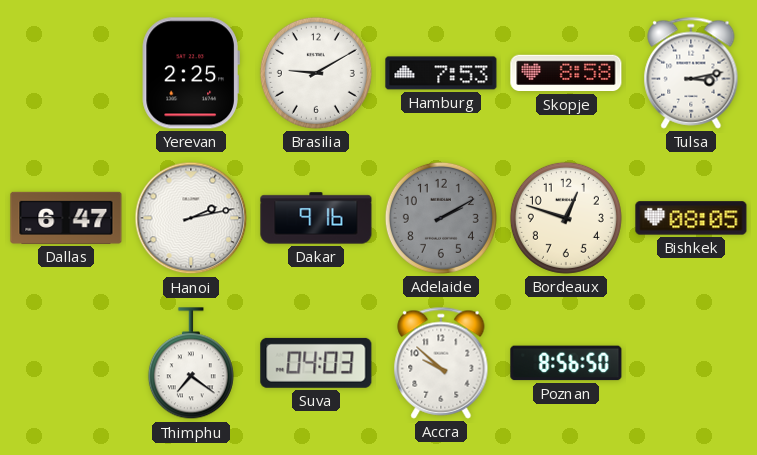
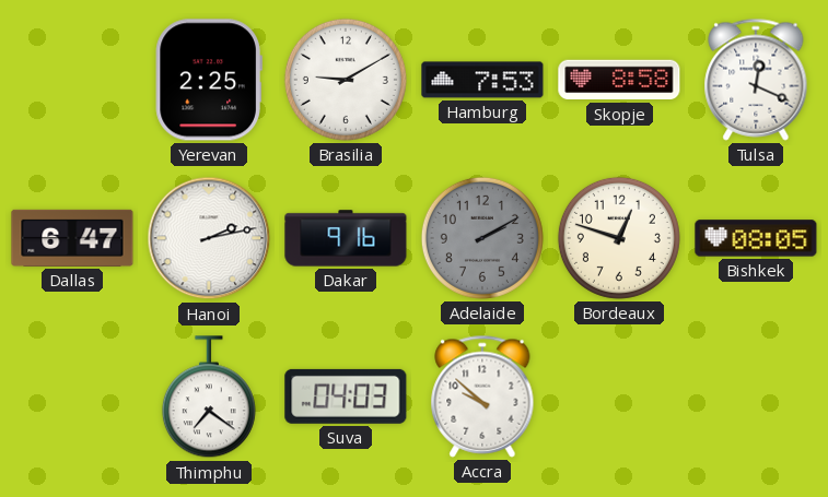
Tulsa: 3:13 -> 12:19
Poznan: 8:56 -> none
